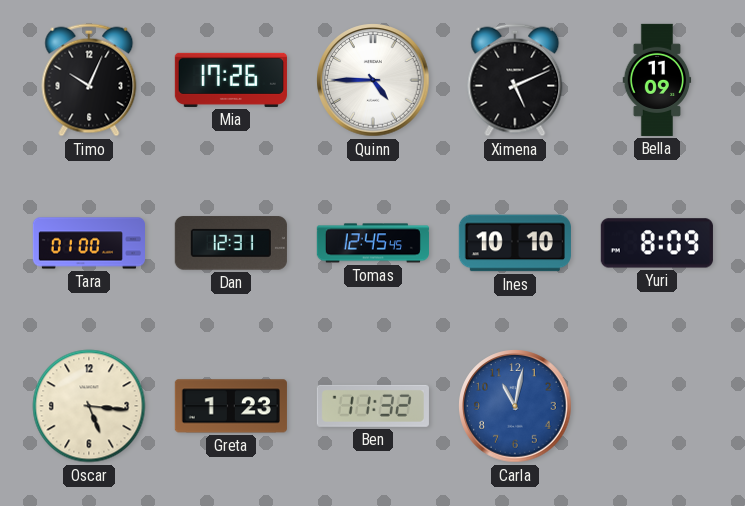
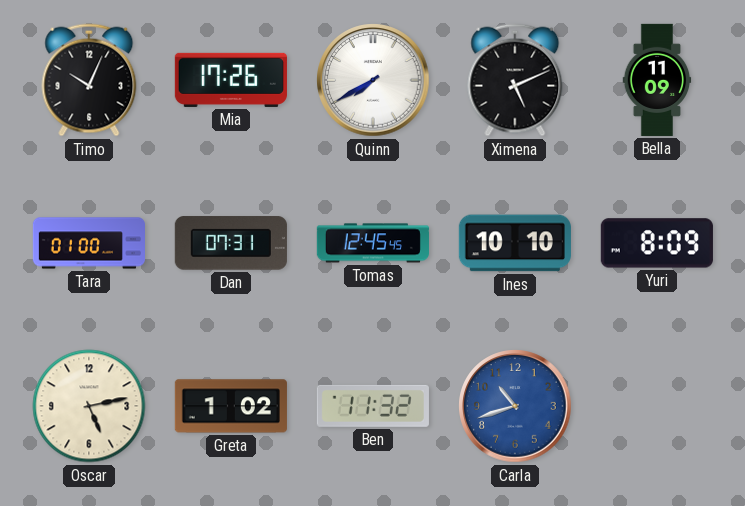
Quinn: 4:45 -> 7:40
Dan: 12:31 -> 07:31
Oscar: 5:16 -> 5:13
Greta: 1:23 -> 1:02
Carla: 11:02 -> 10:42
